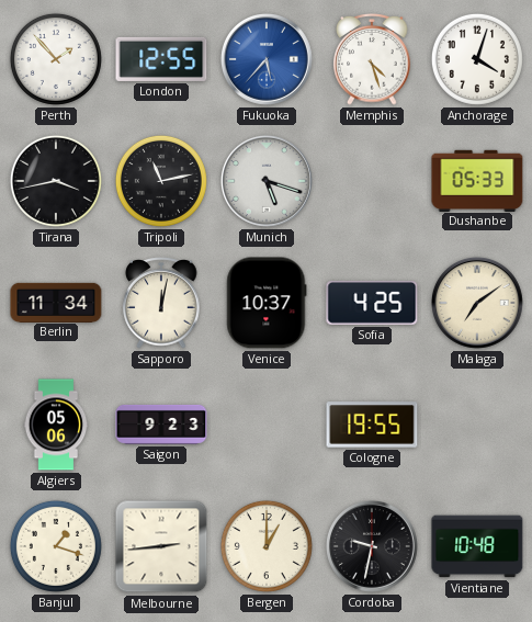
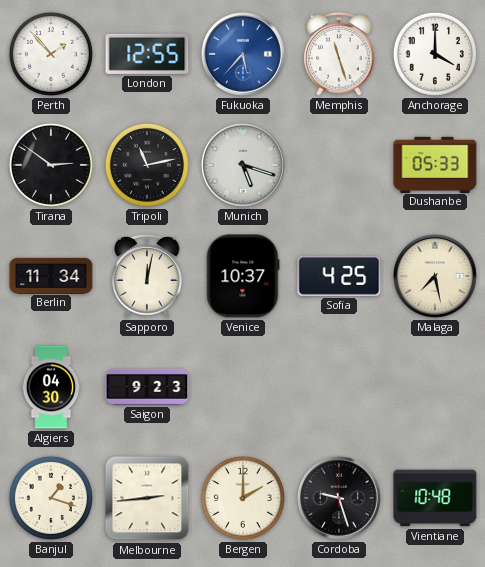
Memphis: 4:27 -> 11:27
Anchorage: 4:03 -> 4:00
Tirana: 3:43 -> 2:51
Malaga: 7:09 -> 7:28
Algiers: 05:06 -> 04:30
Cologne: 19:55 -> none
Bergen: 1:00 -> 2:00
Cordoba: 9:32 -> 9:27
